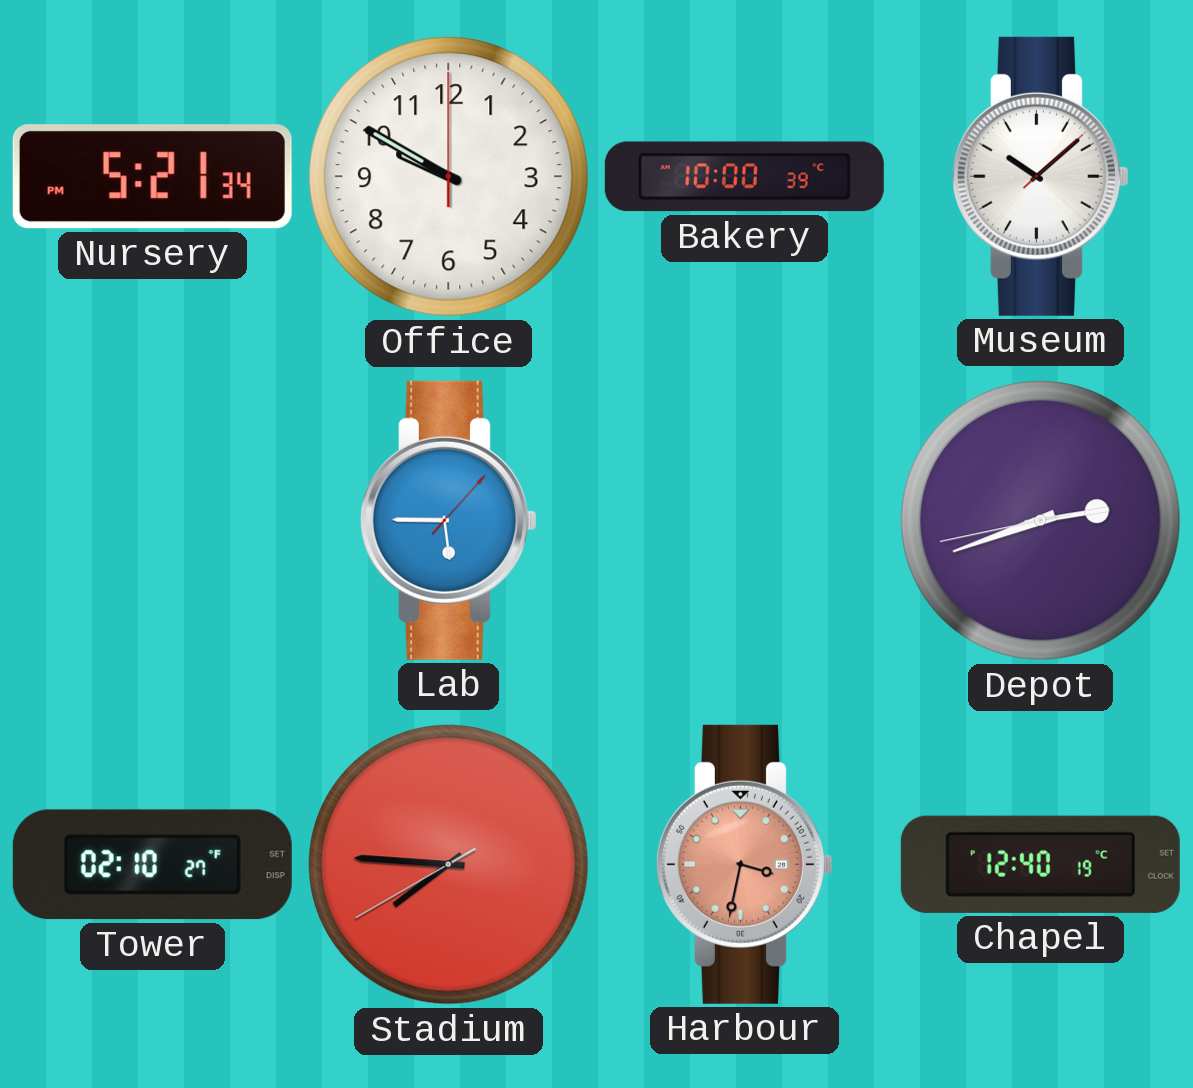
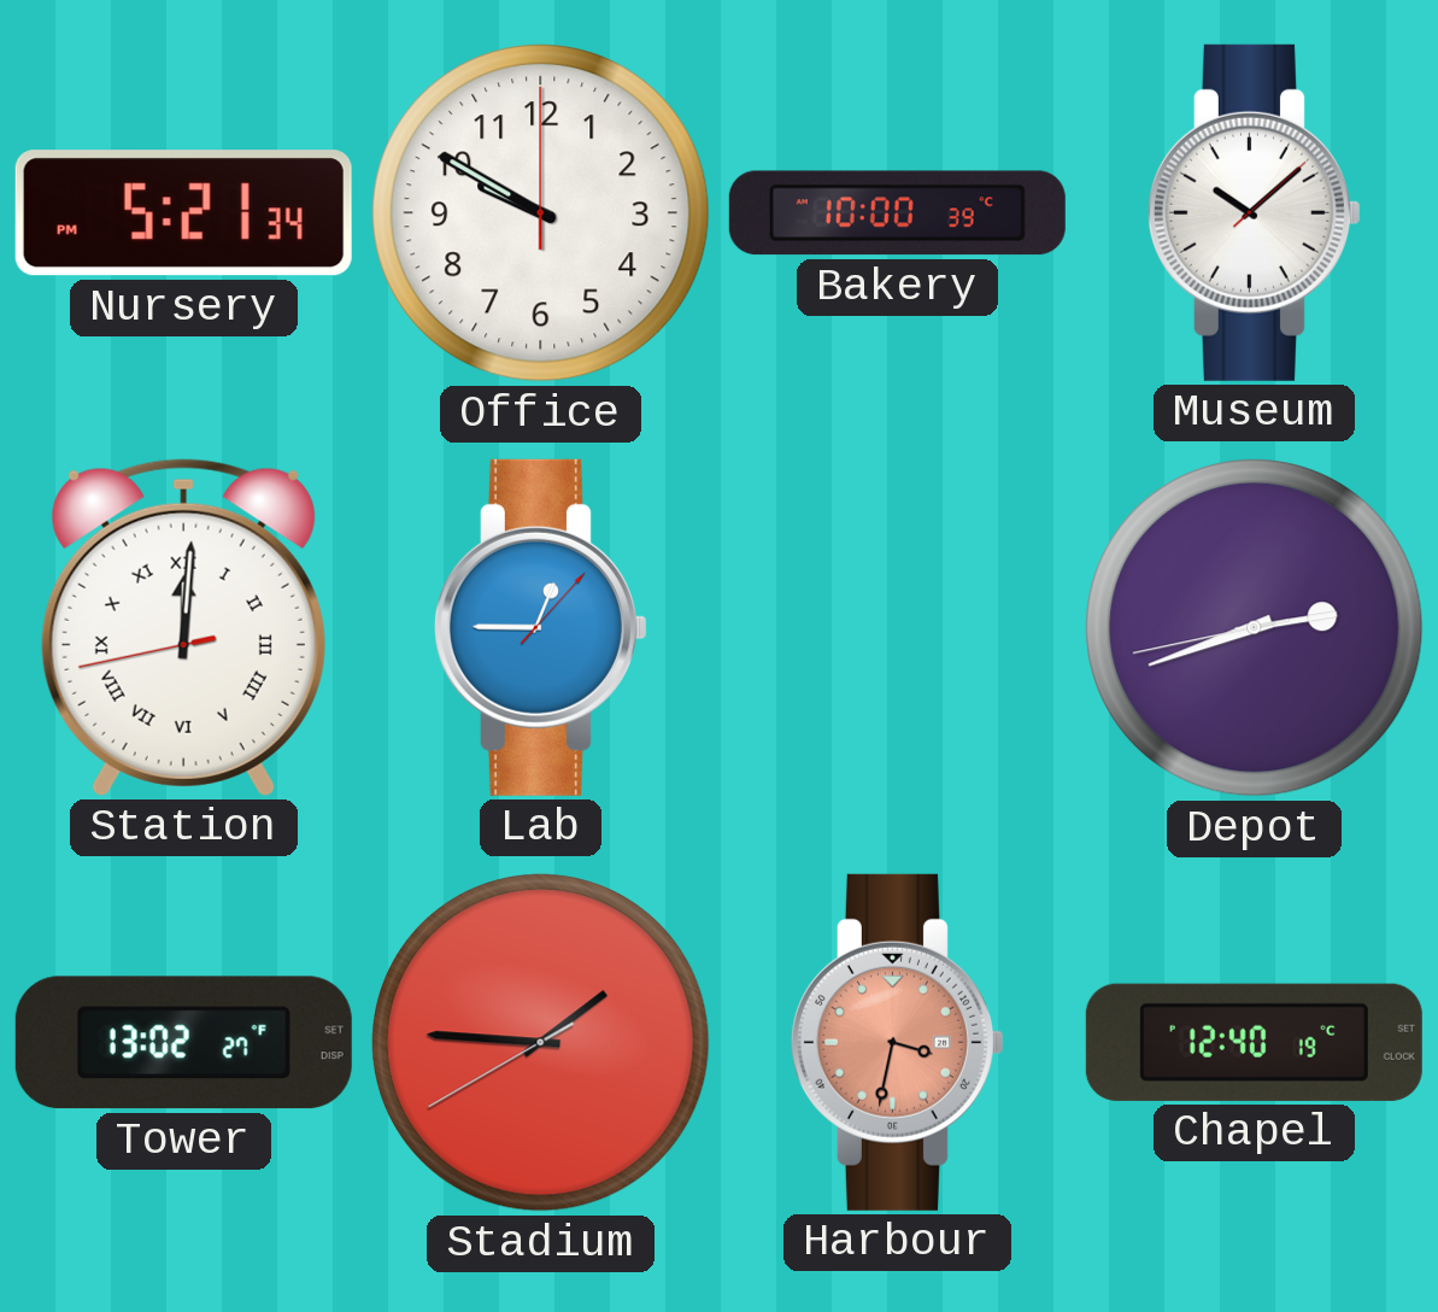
Station: none -> 12:00
Lab: 5:45 -> 12:45
Tower: 02:10 -> 13:02
Stadium: 7:45 -> 1:45
